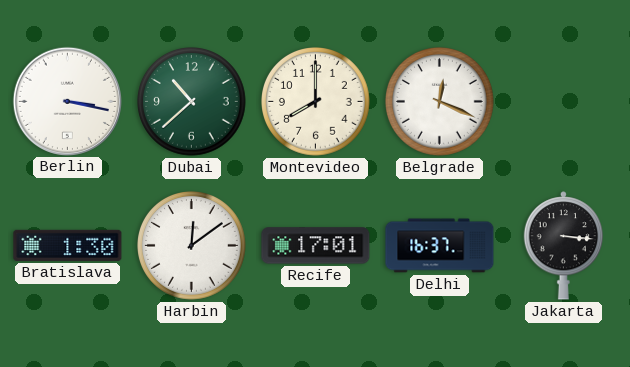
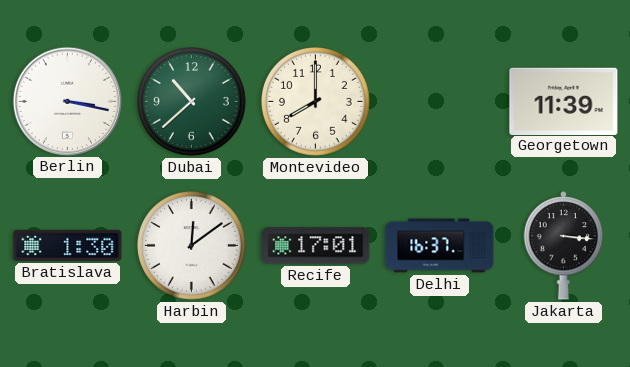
Belgrade: 12:19 -> none
Georgetown: none -> 11:39
